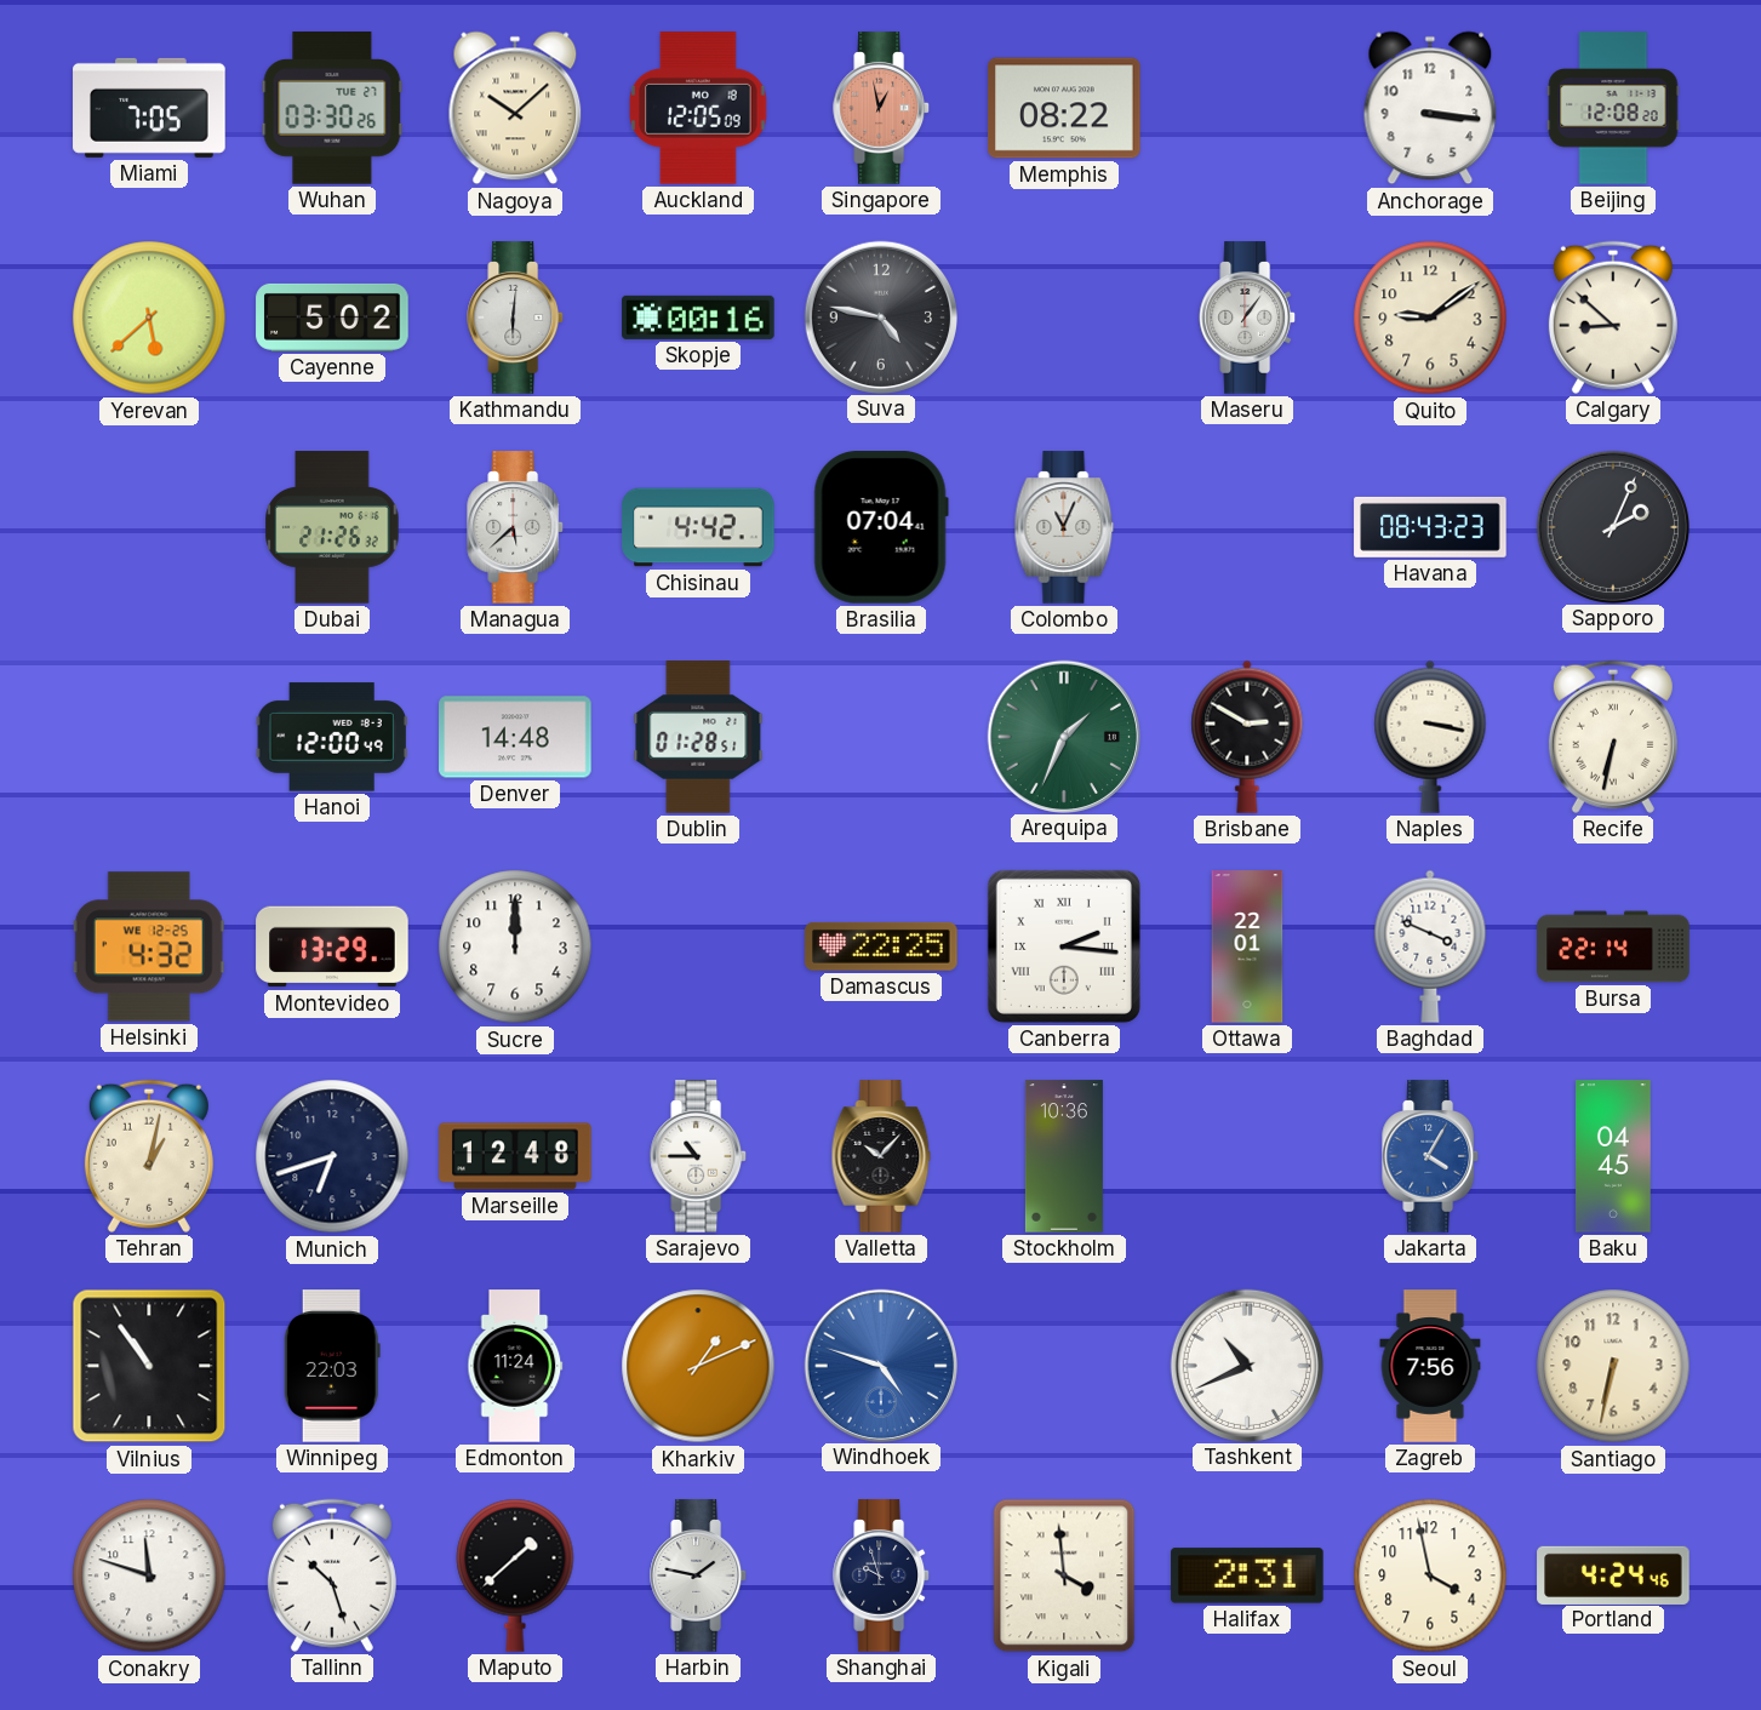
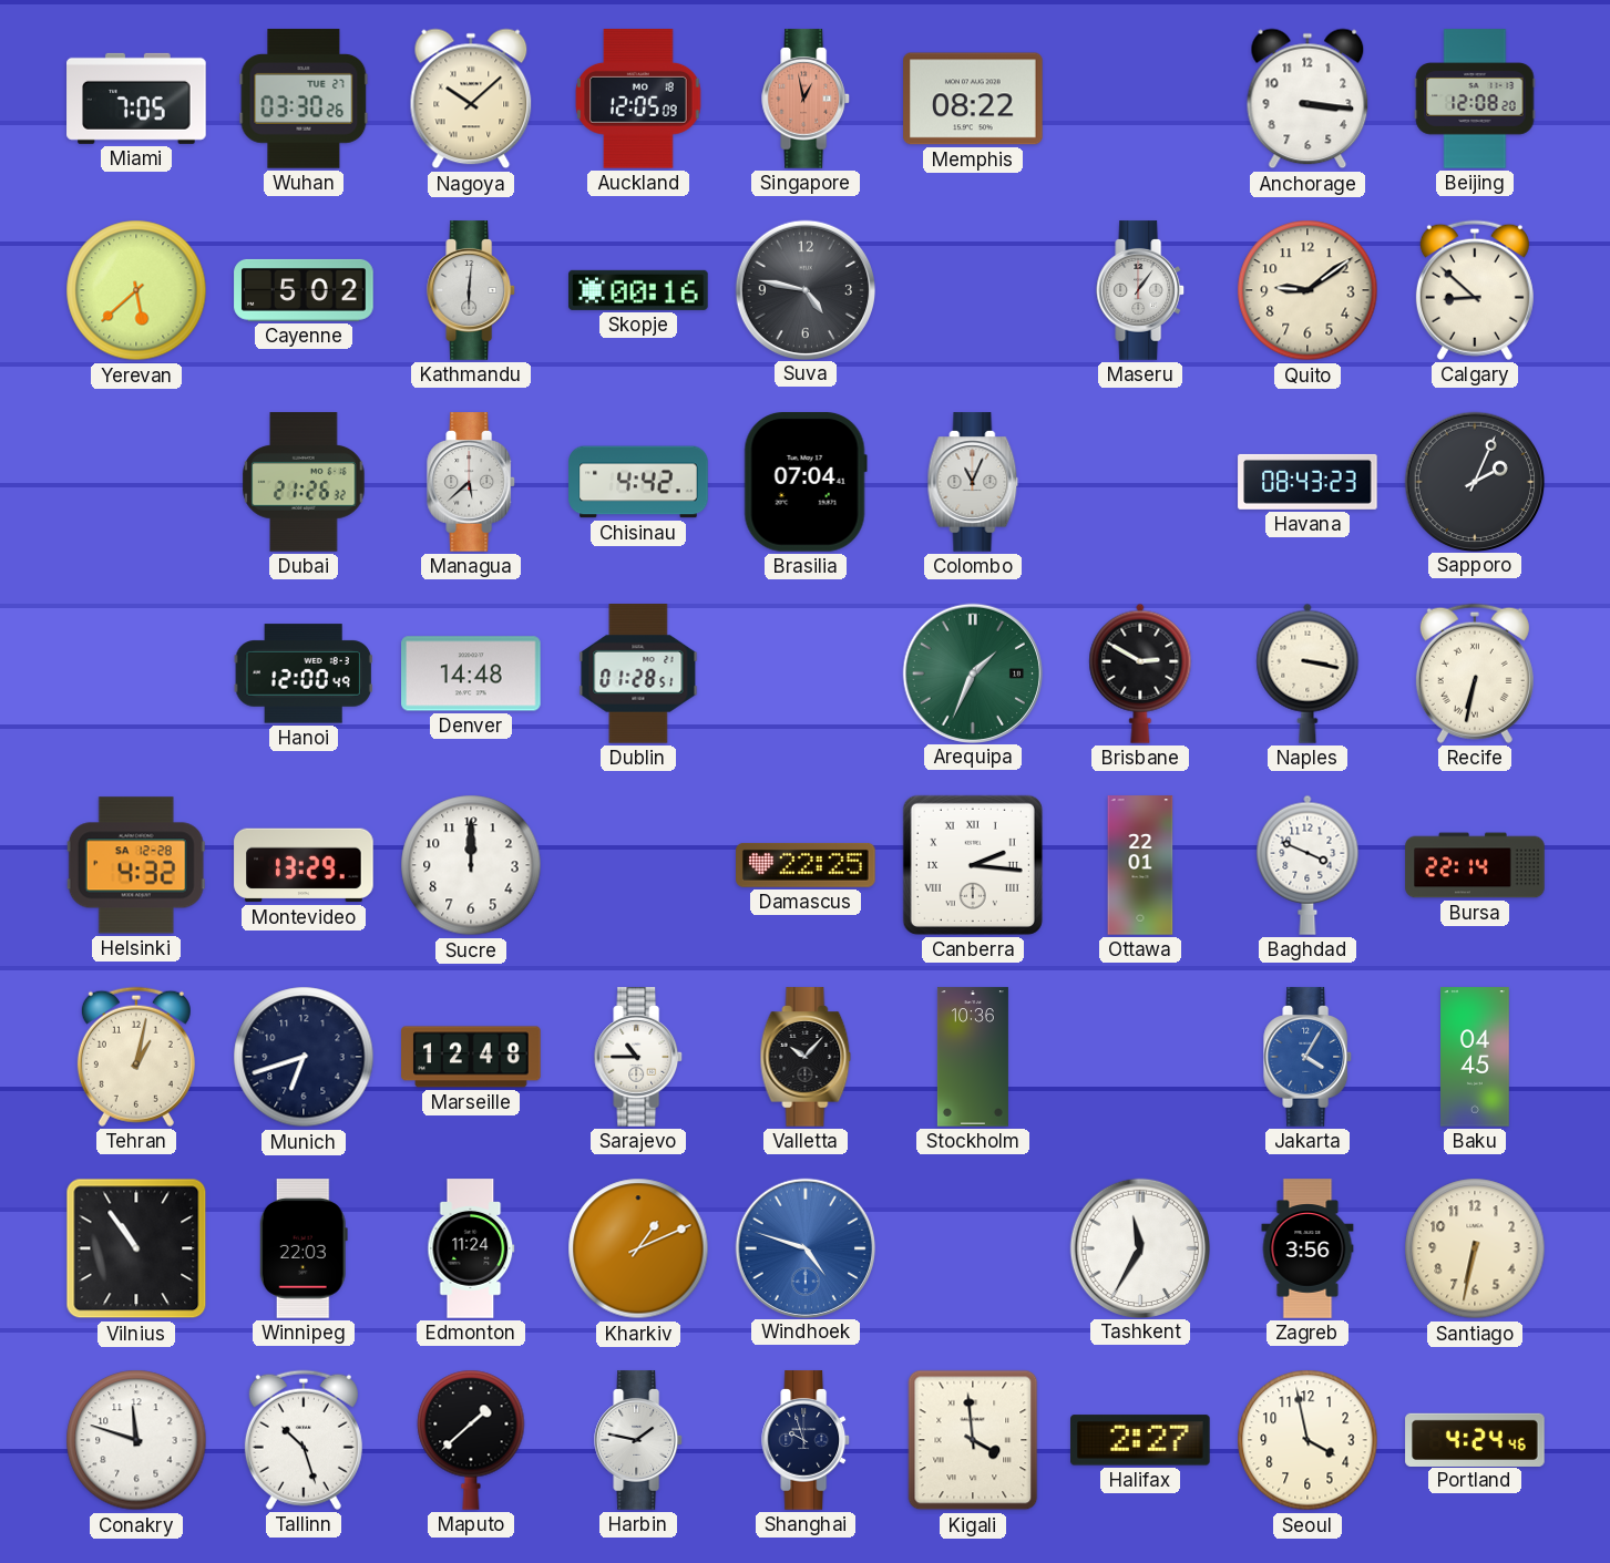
Helsinki date: WE 12-25 -> SA 12-28
Tashkent: 10:41 -> 11:35
Zagreb: 7:56 -> 3:56
Halifax: 2:31 -> 2:27
